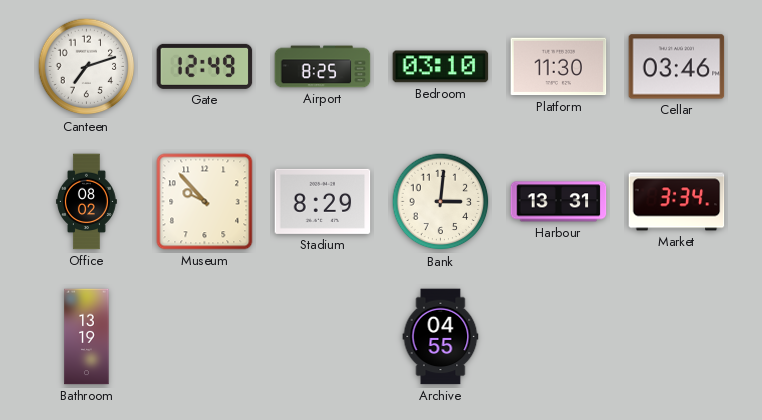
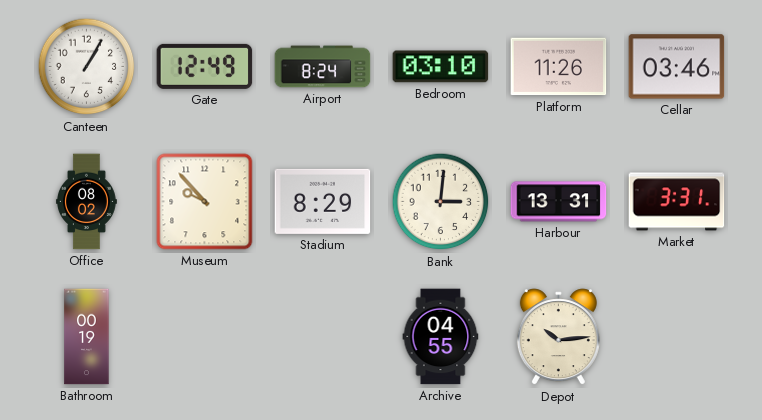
Canteen: 7:12 -> 1:05
Airport: 8:25 -> 8:24
Platform: 11:30 -> 11:26
Market: 3:34 -> 3:31
Bathroom: 13:19 -> 00:19
Depot: none -> 10:14
